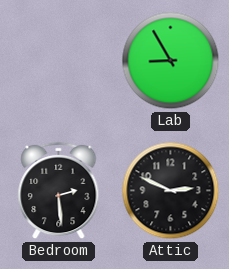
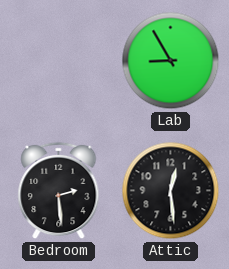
Attic: 2:49 -> 12:29
